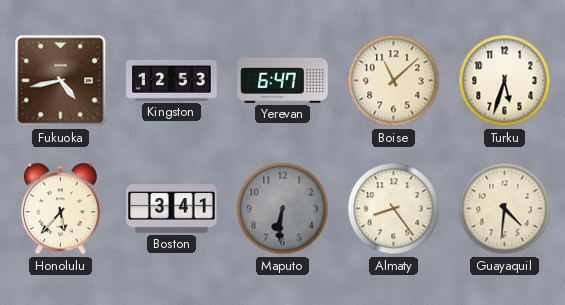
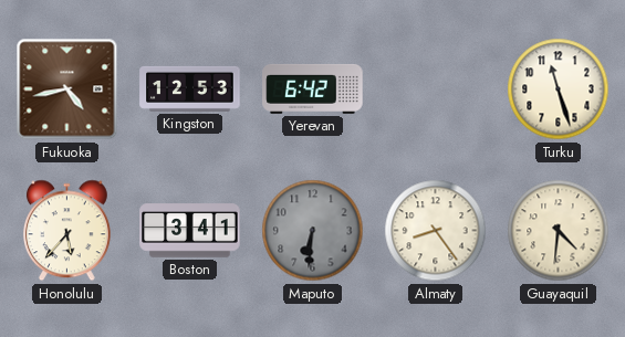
Yerevan: 6:47 -> 6:42
Boise: 11:08 -> none
Turku: 5:33 -> 11:27
